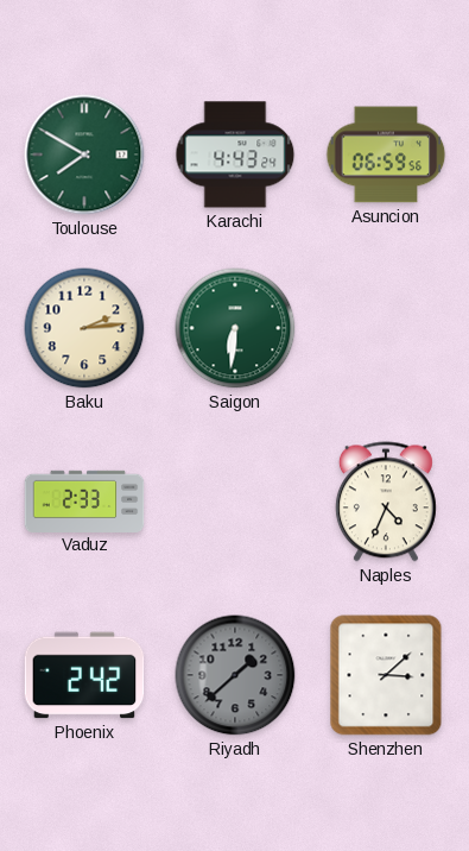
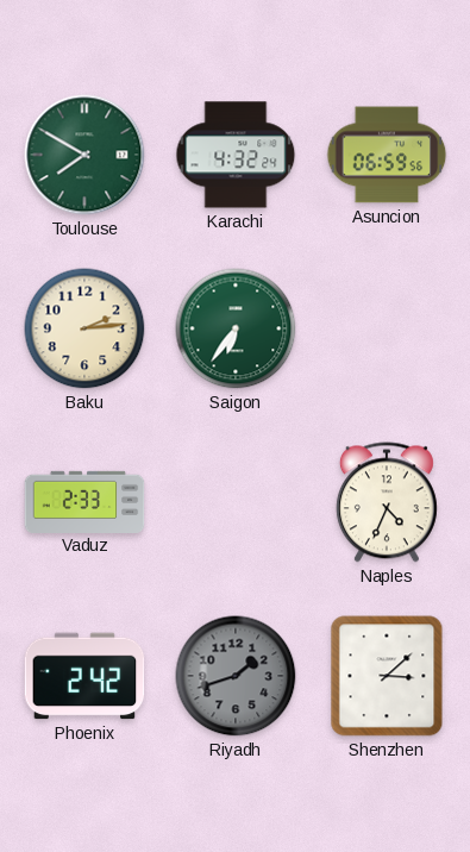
Karachi: 4:43 -> 4:32
Saigon: 6:31 -> 6:36
Riyadh: 1:38 -> 1:42
